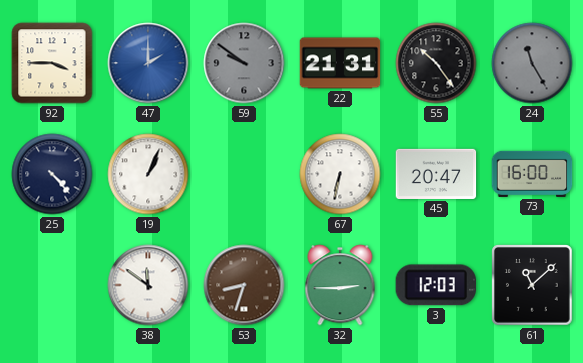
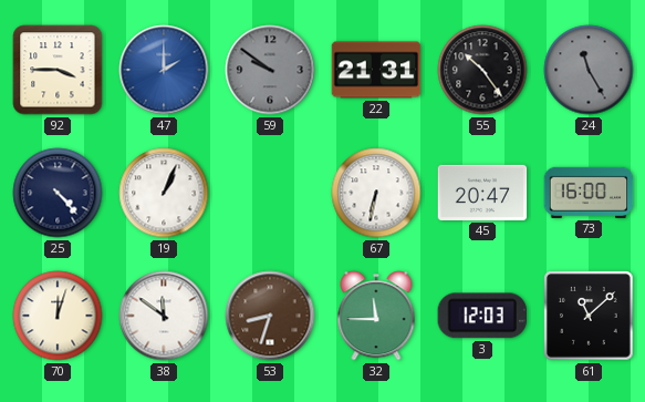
70: none -> 12:03
32: 2:45 -> 11:45
